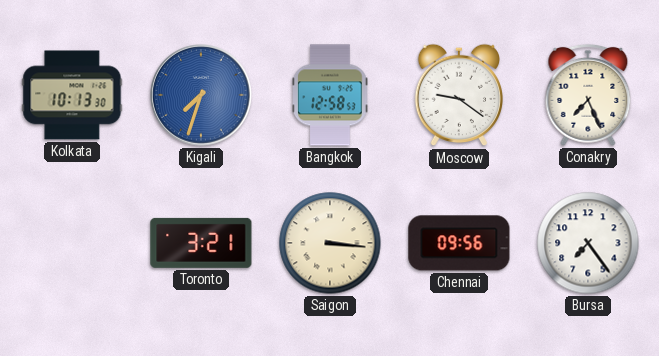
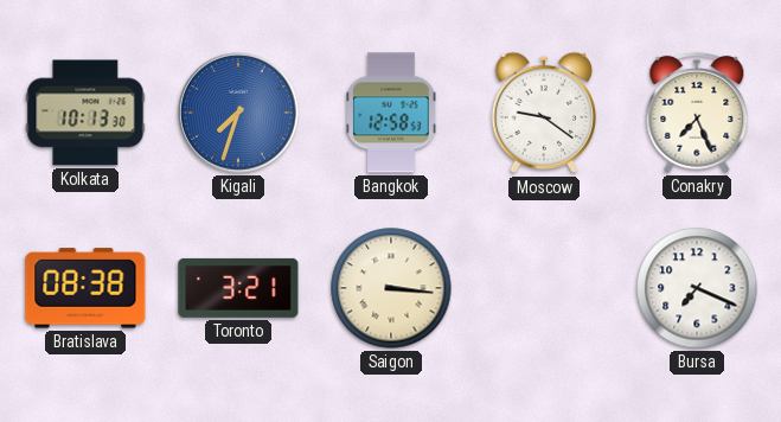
Bratislava: none -> 08:38
Chennai: 09:56 -> none
Bursa: 7:24 -> 7:19
